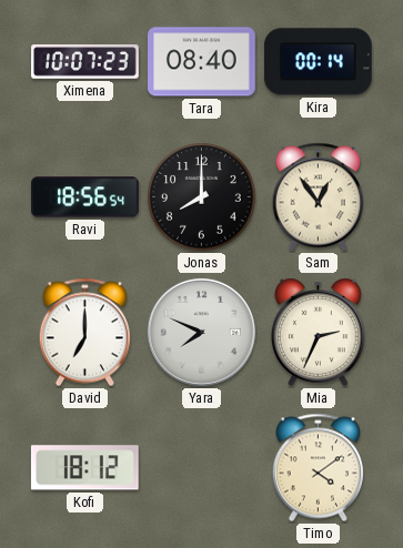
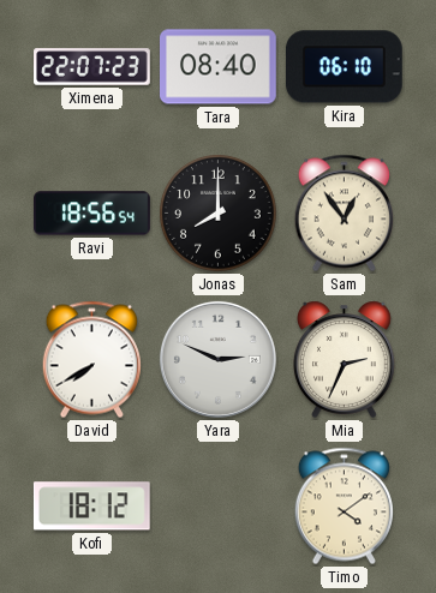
Ximena: 10:07 -> 22:07
Kira: 00:14 -> 06:10
David: 7:00 -> 7:40
Yara: 7:49 -> 2:49
